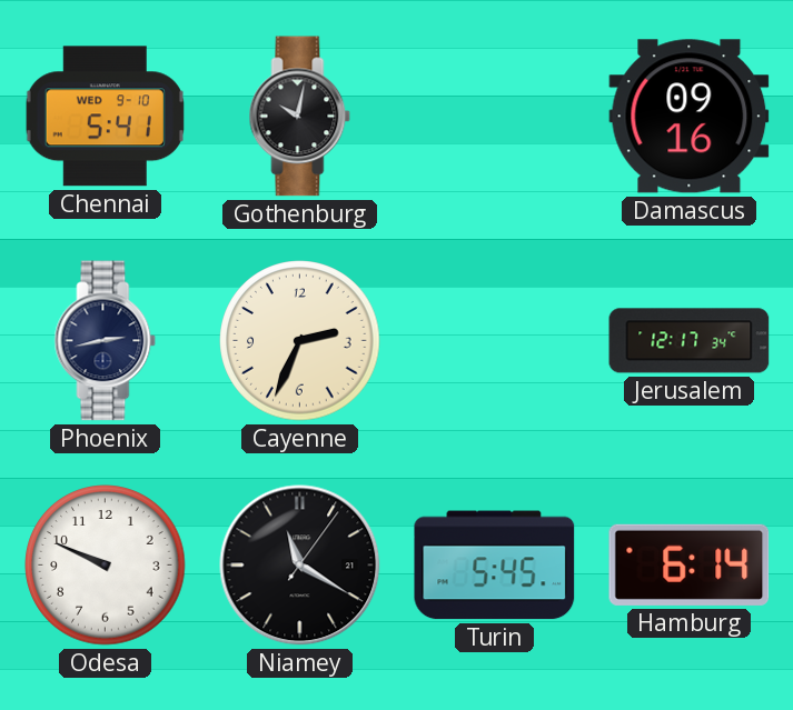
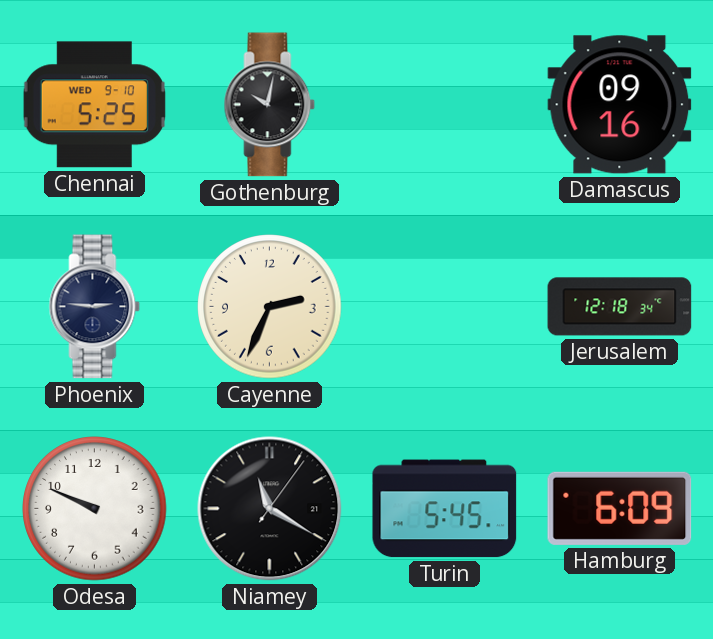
Chennai: 5:41 -> 5:25
Phoenix: 2:43 -> 2:46
Jerusalem: 12:17 -> 12:18
Hamburg: 6:14 -> 6:09
